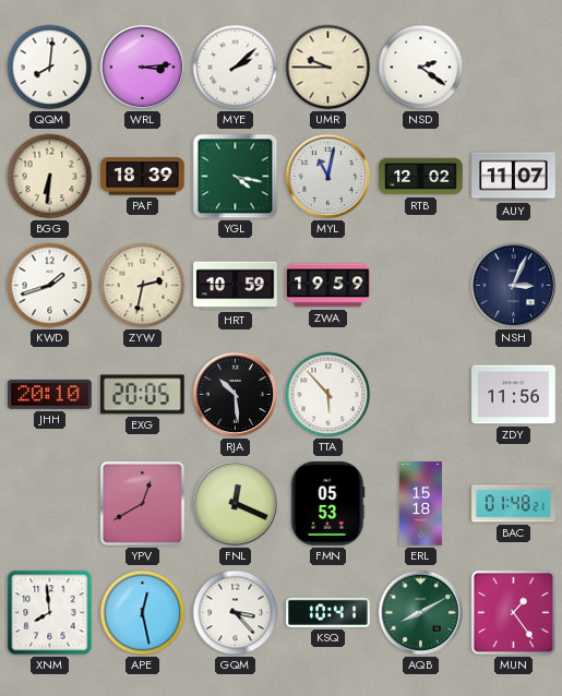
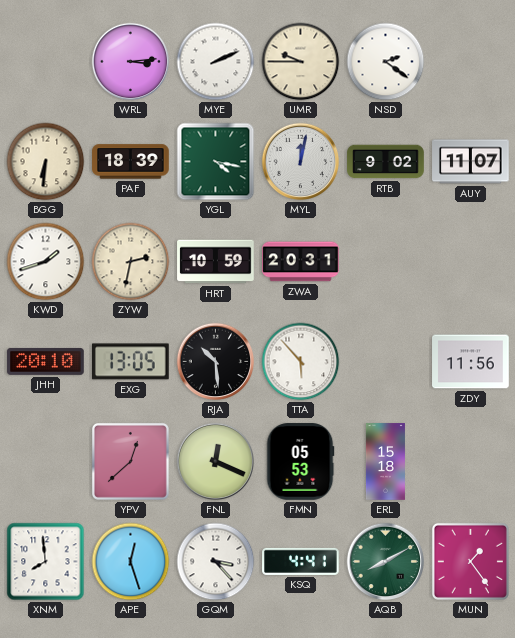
QQM: 8:01 -> none
MYE: 2:08 -> 2:11
MYL: 11:02 -> 12:02
RTB: 12:02 -> 9:02
ZWA: 19:59 -> 20:31
NSH: 3:04 -> none
EXG: 20:05 -> 13:05
YPV: 12:40 -> 12:38
BAC: 01:48 -> none
APE: 12:28 -> 12:27
KSQ: 10:41 -> 4:41
